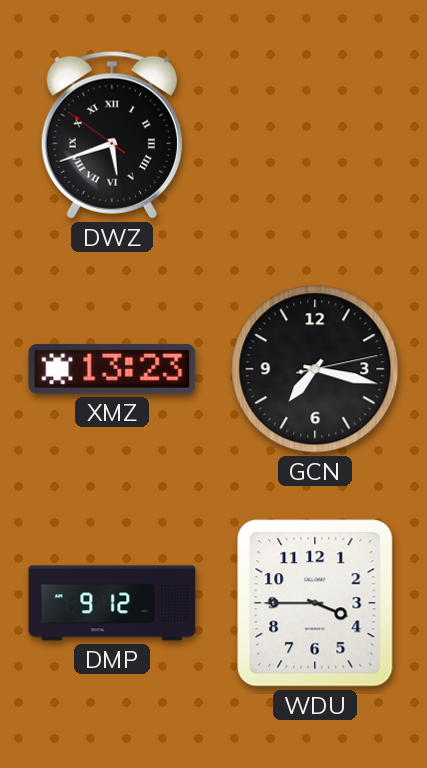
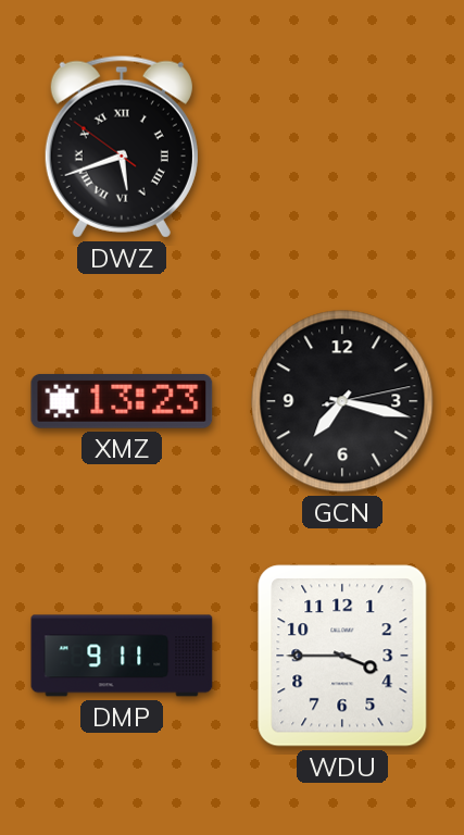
DMP: 9:12 -> 9:11
